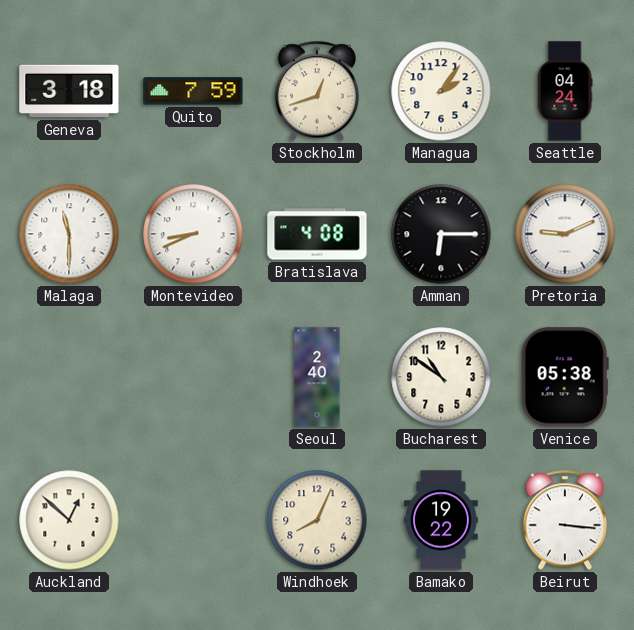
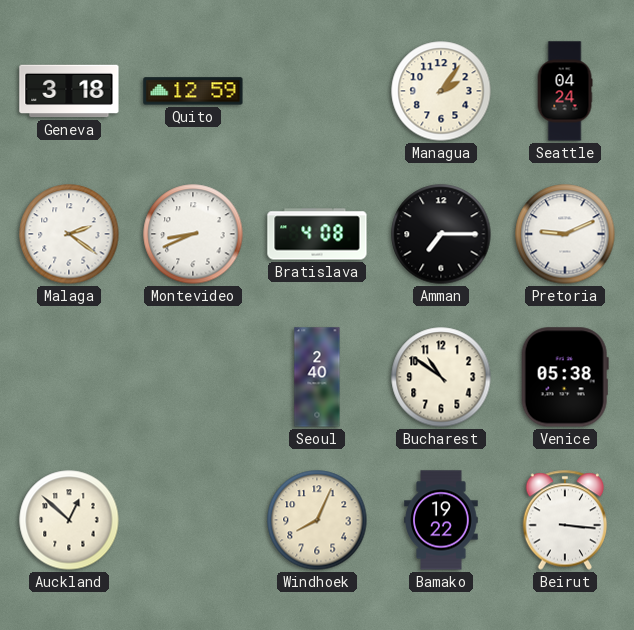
Quito: 7:59 -> 12:59
Stockholm: 12:42 -> none
Malaga: 11:30 -> 2:21
Amman: 6:15 -> 7:15
